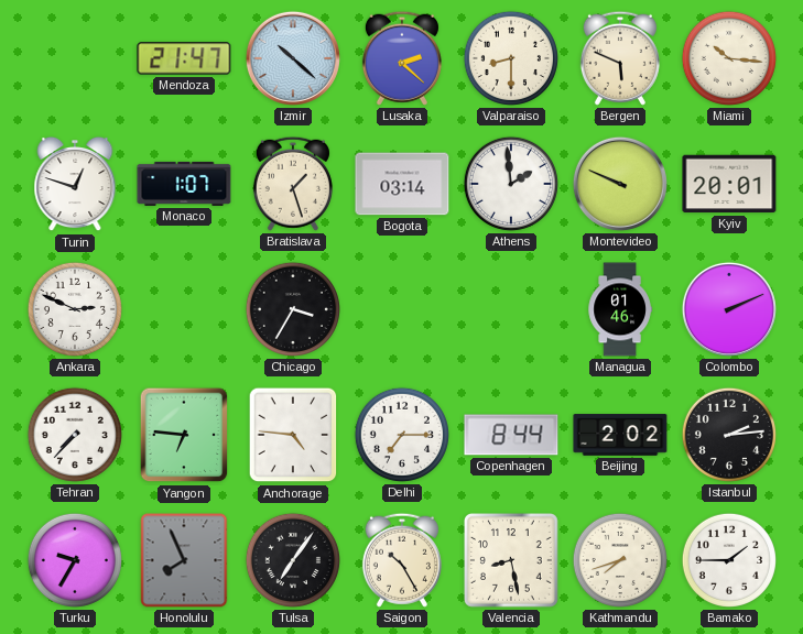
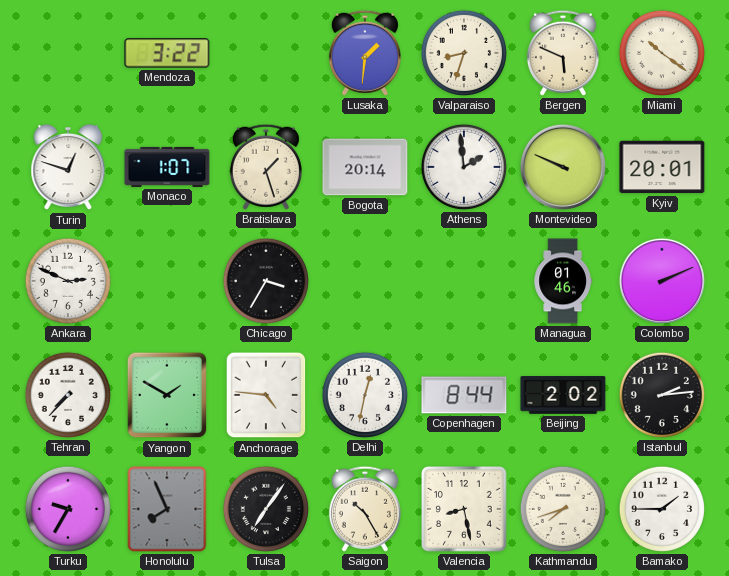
Mendoza: 21:47 -> 3:22
Izmir: 10:22 -> none
Lusaka: 2:22 -> 1:31
Valparaiso: 8:30 -> 8:33
Miami: 10:16 -> 10:21
Bogota: 03:14 -> 20:14
Yangon: 6:46 -> 1:50
Delhi: 7:15 -> 12:32
